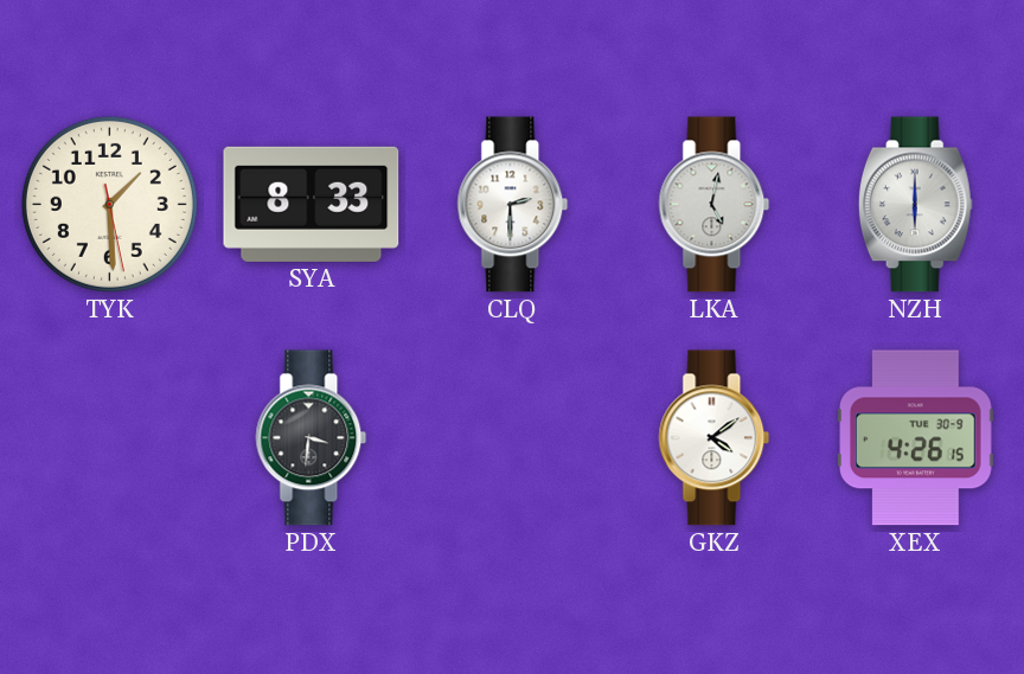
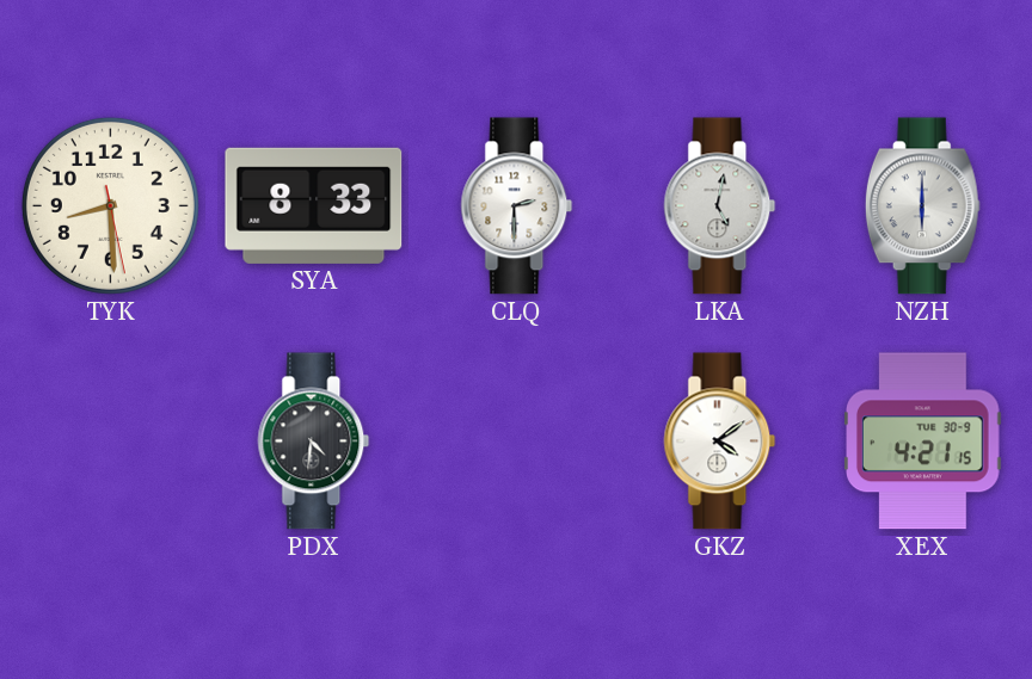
TYK: 1:29 -> 8:29
PDX: 3:31 -> 4:31
XEX: 4:26 -> 4:21
